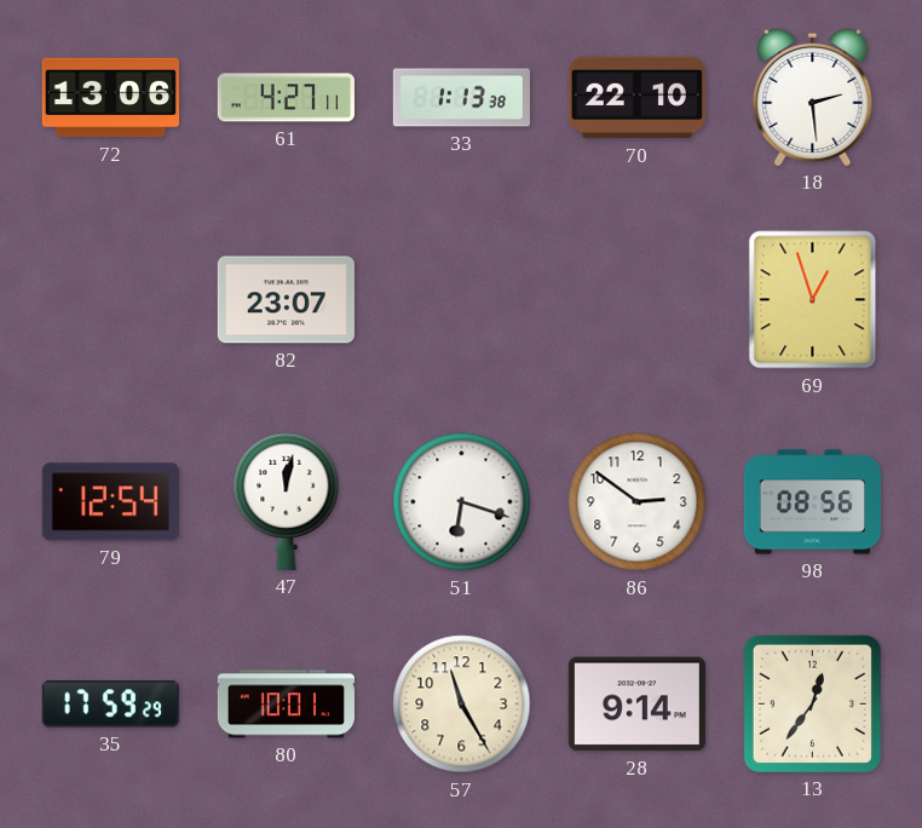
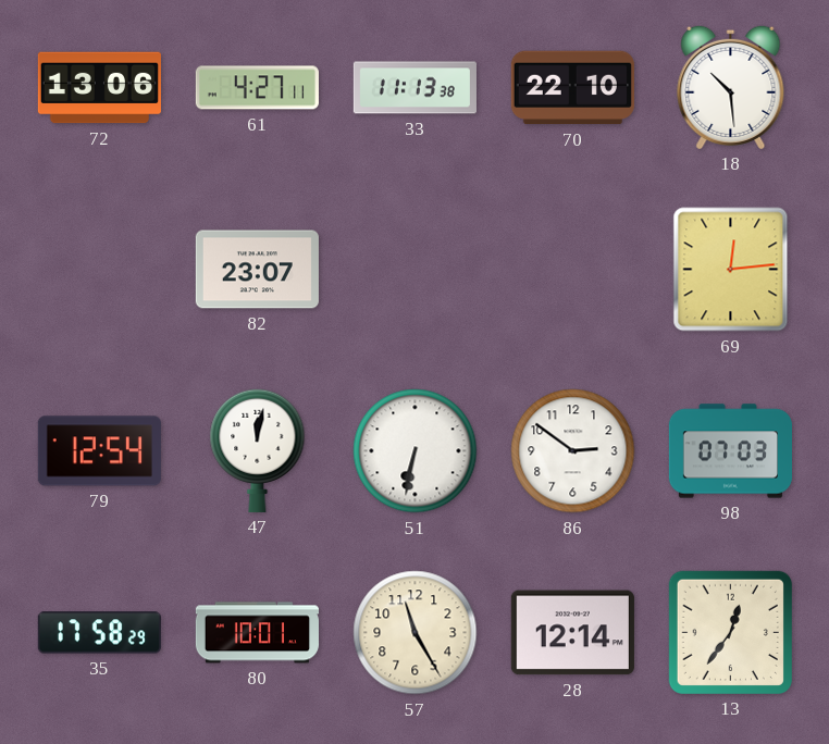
33: 1:13 -> 11:13
18: 2:29 -> 10:29
69: 12:57 -> 12:14
51: 6:18 -> 6:32
98: 08:56 -> 07:03
35: 17:59 -> 17:58
28: 9:14 -> 12:14
